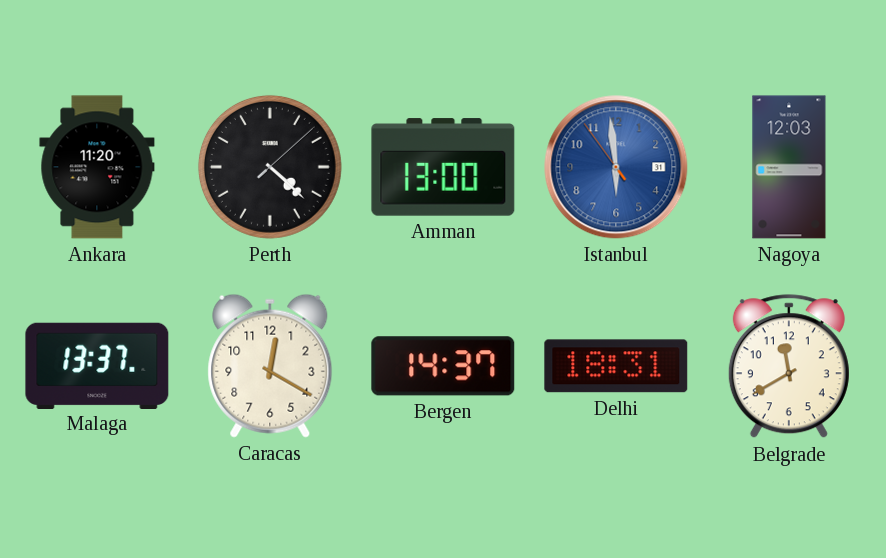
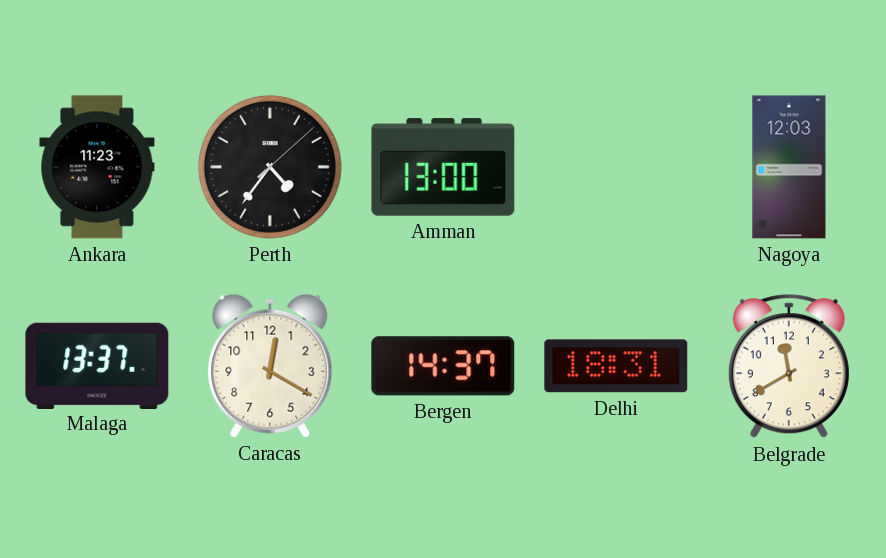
Ankara: 11:20 -> 11:23
Perth: 4:22 -> 4:36
Istanbul: 5:58 -> none
